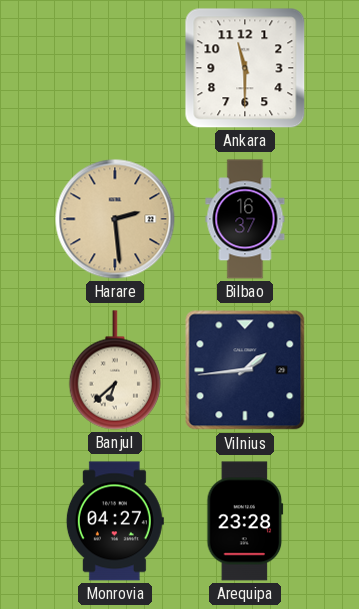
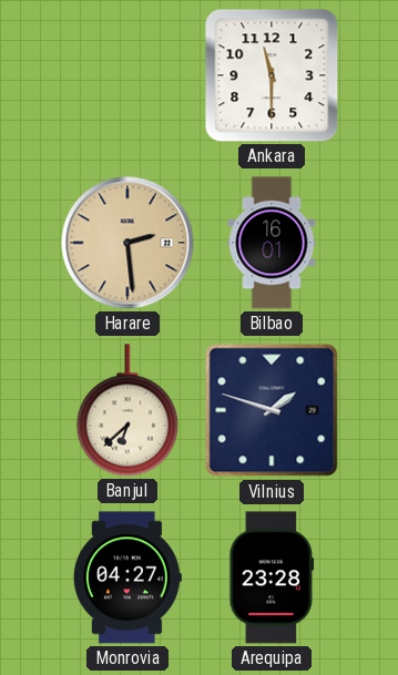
Bilbao: 16:37 -> 16:01
Vilnius: 1:44 -> 1:48
